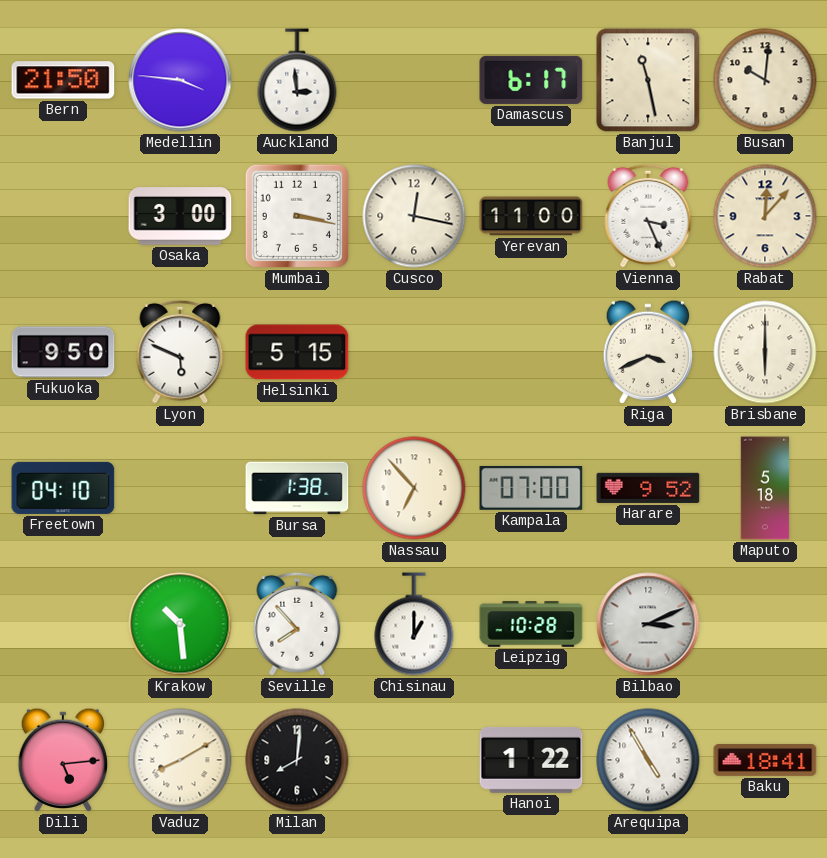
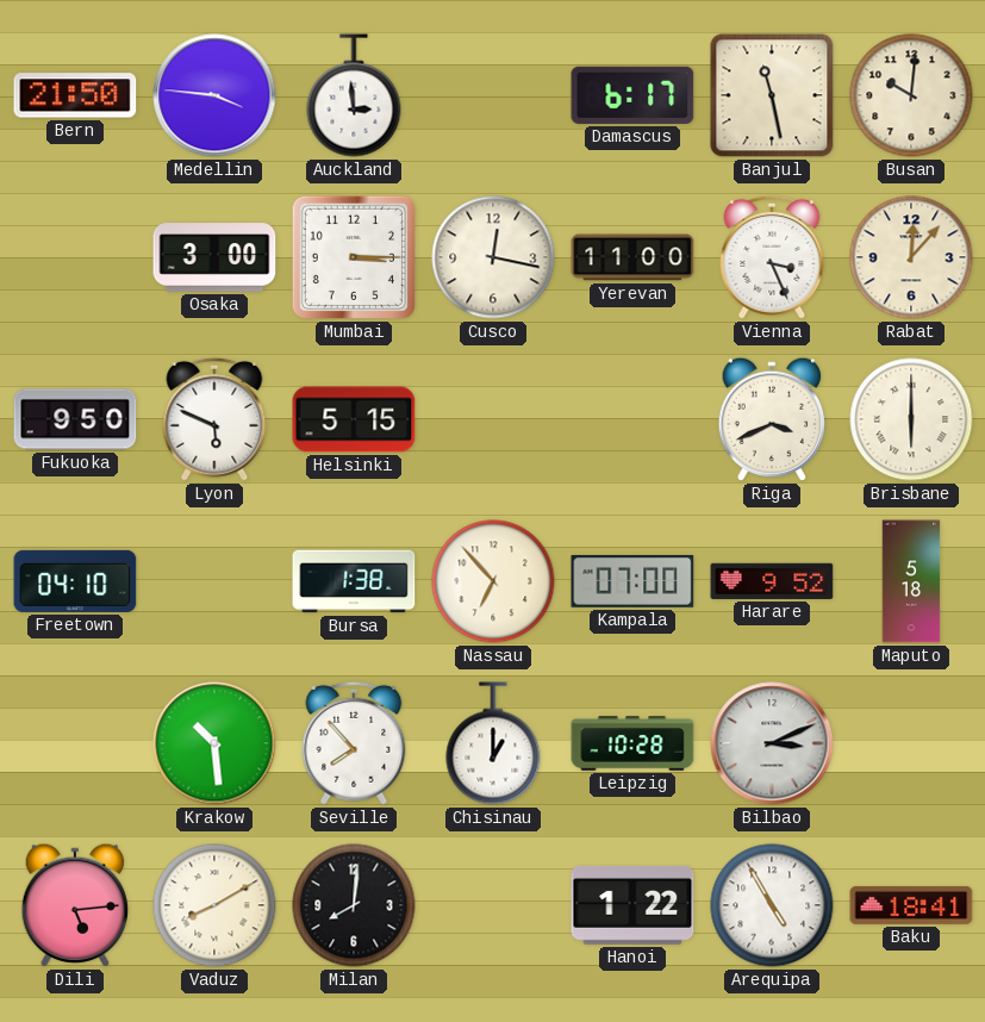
Mumbai: 3:17 -> 3:15
